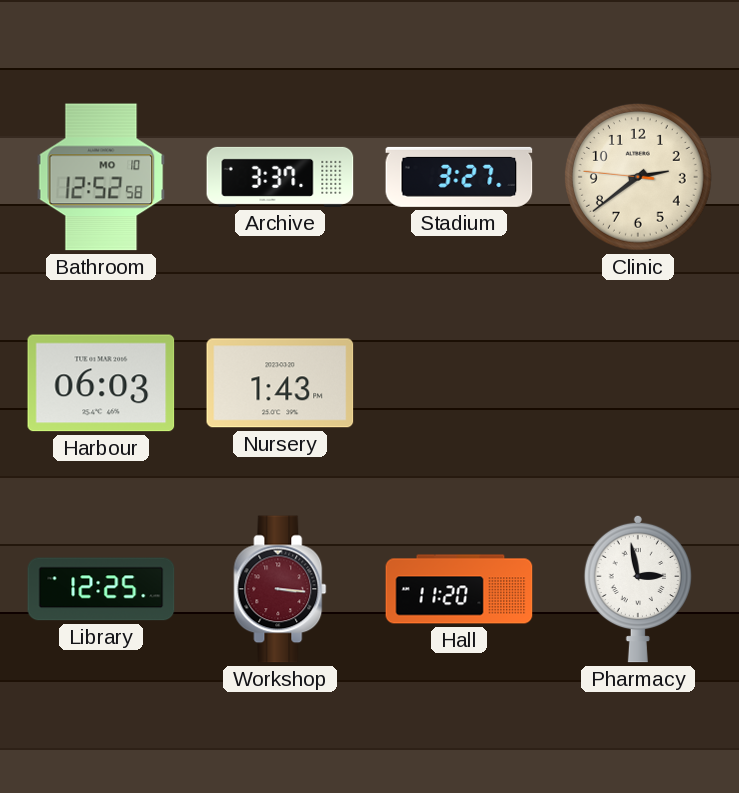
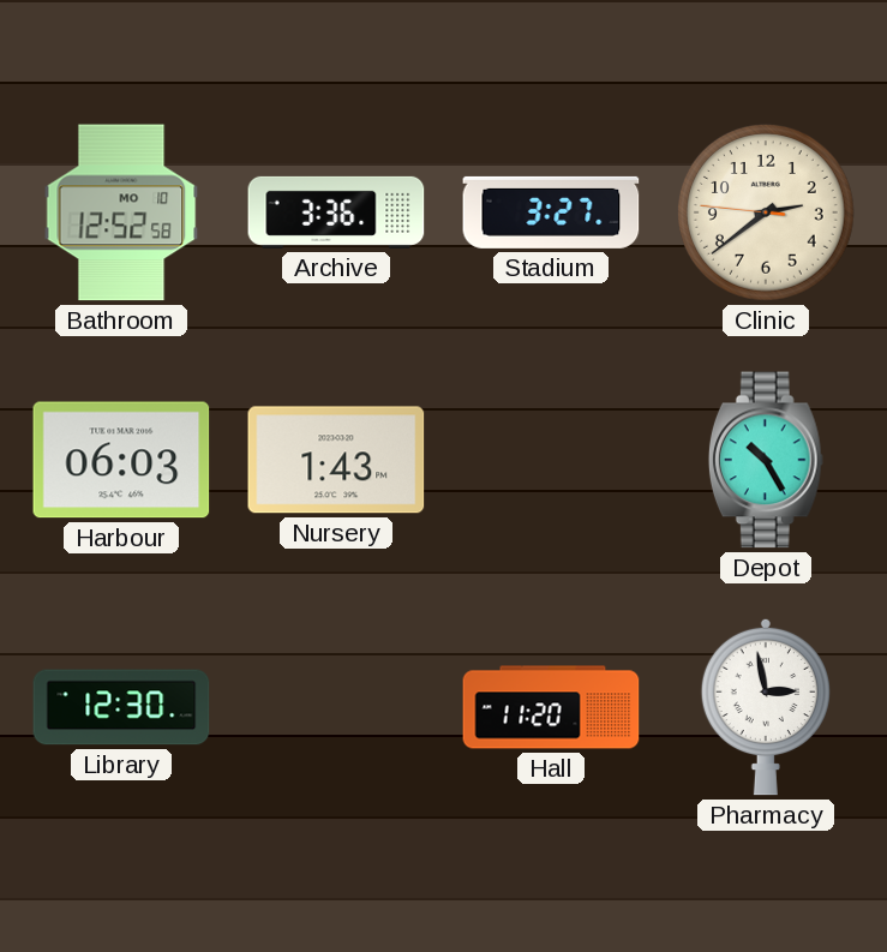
Archive: 3:37 -> 3:36
Depot: none -> 10:25
Library: 12:25 -> 12:30
Workshop: 3:16 -> none
